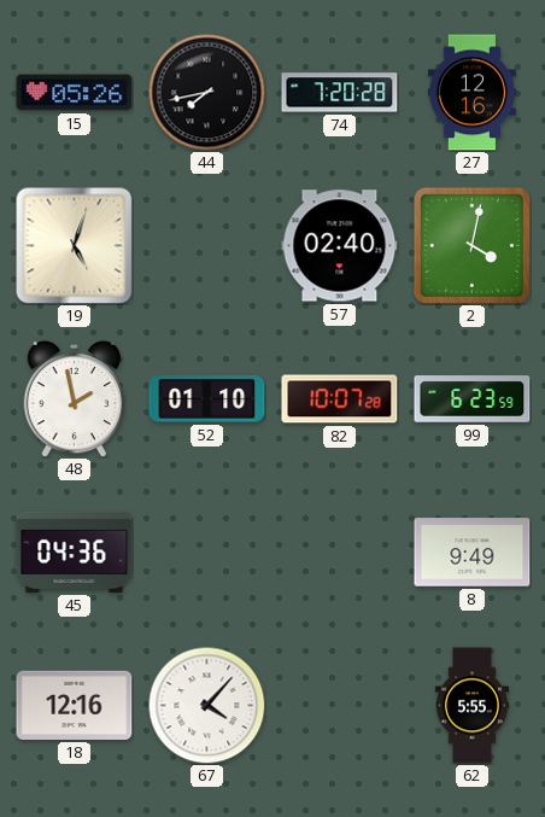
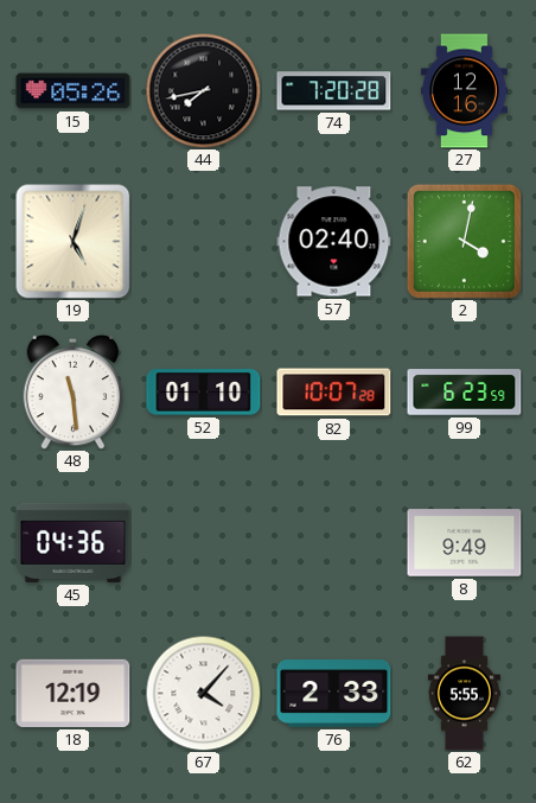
48: 1:58 -> 11:29
18: 12:16 -> 12:19
76: none -> 2:33
